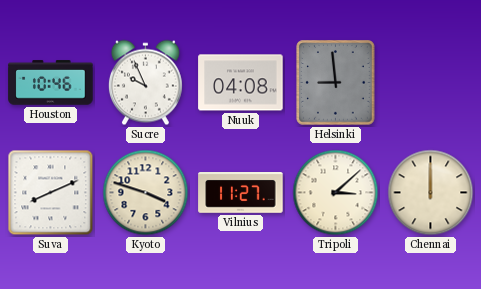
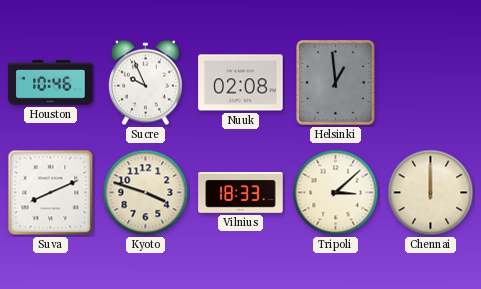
Nuuk: 04:08 -> 02:08
Helsinki: 8:59 -> 12:59
Vilnius: 11:27 -> 18:33
